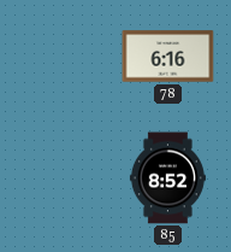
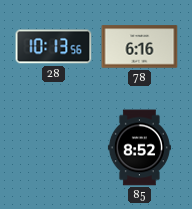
28: none -> 10:13
